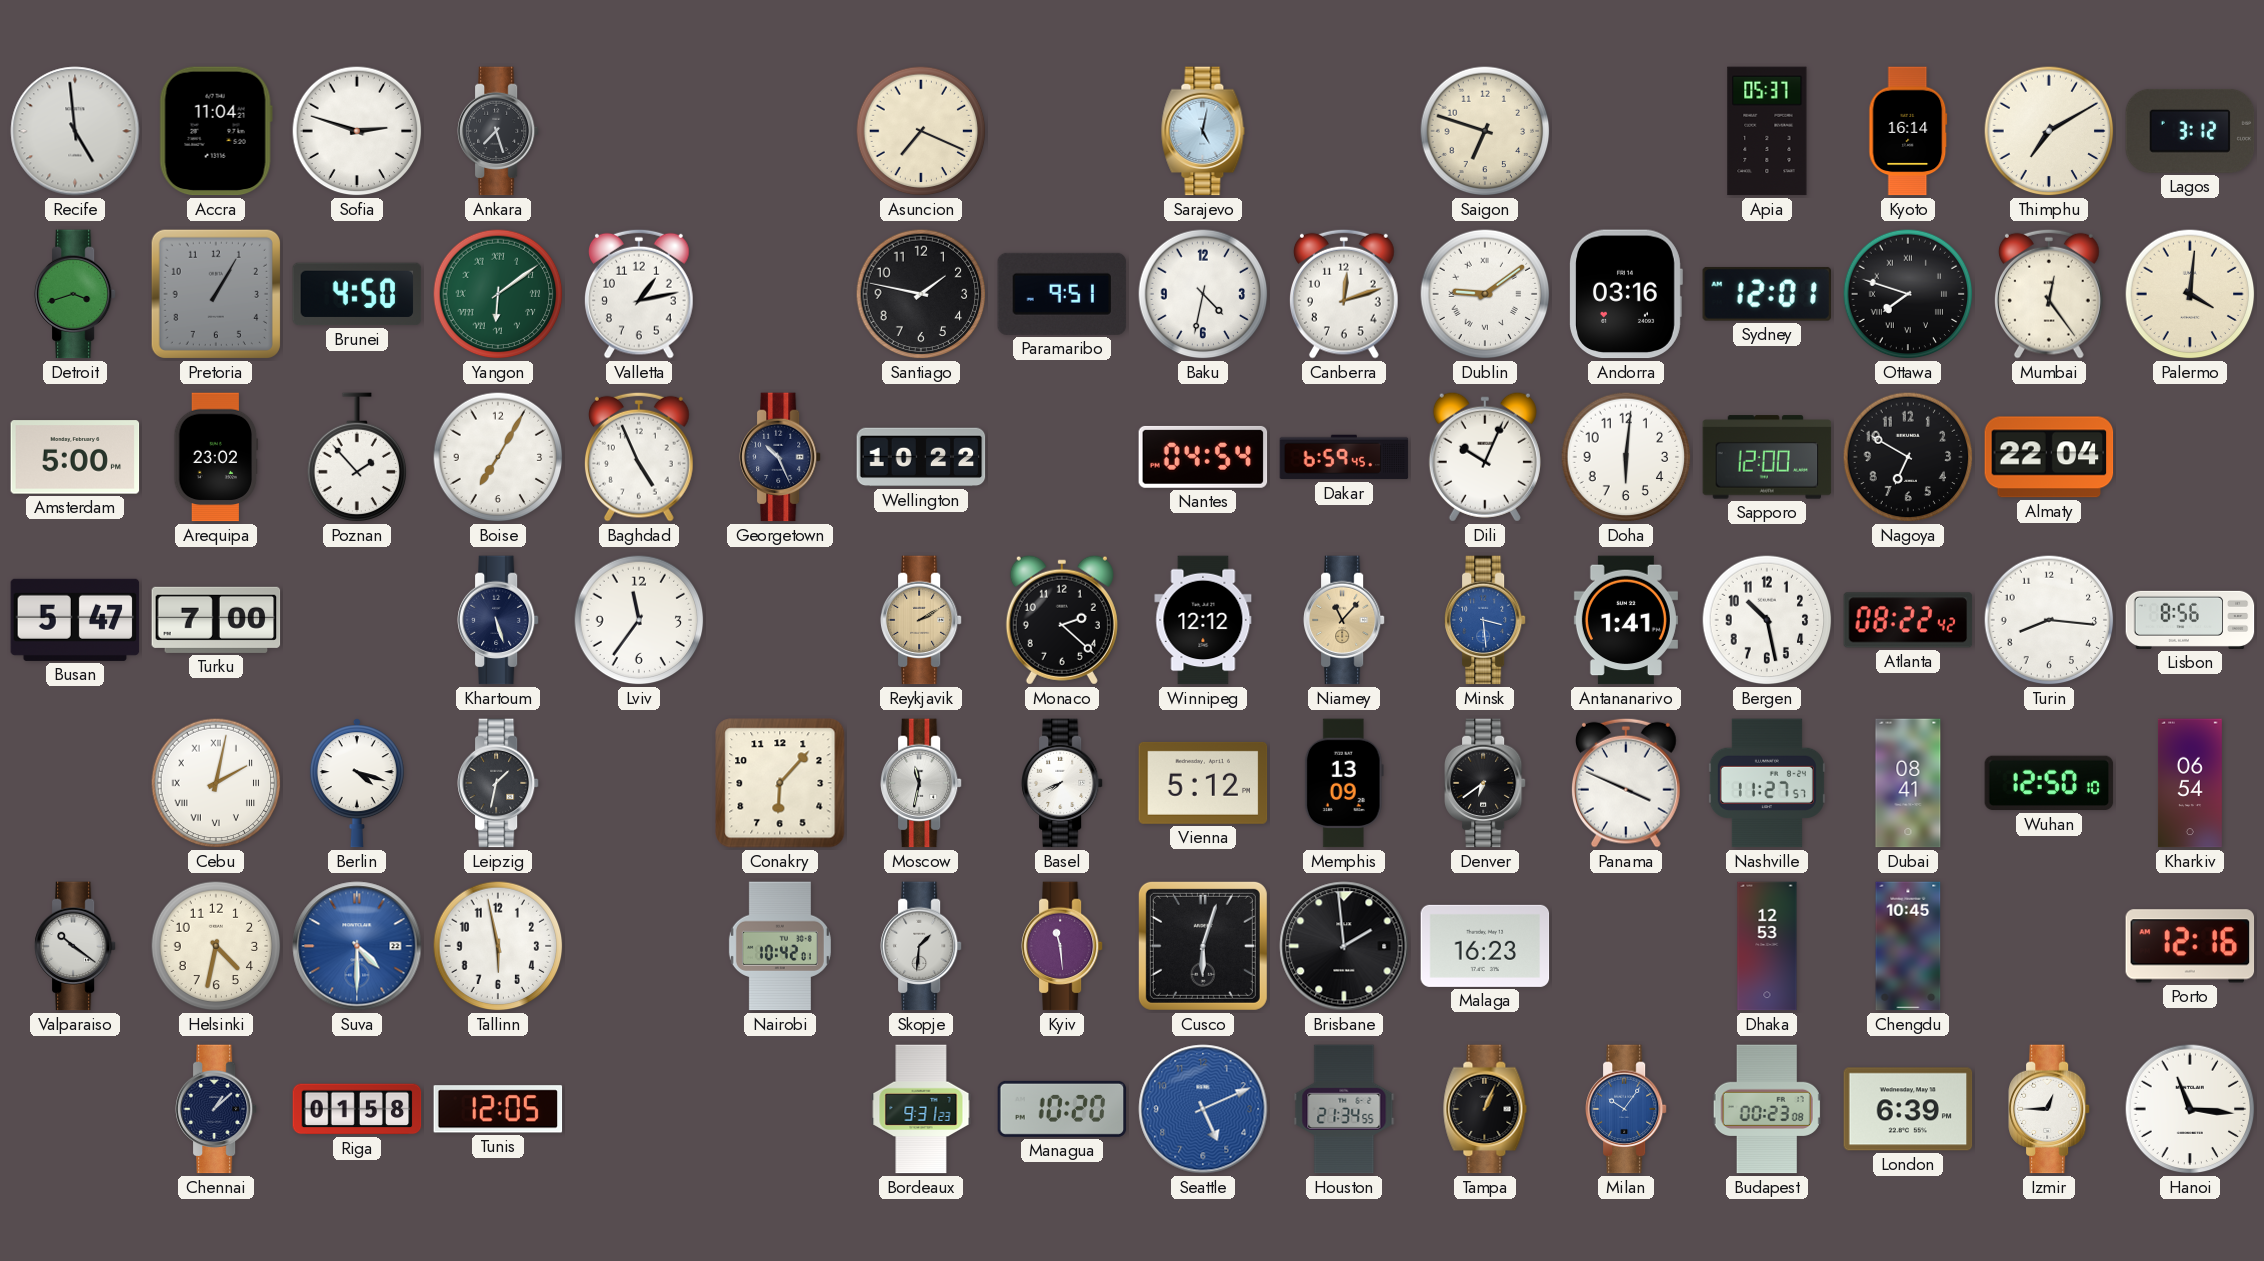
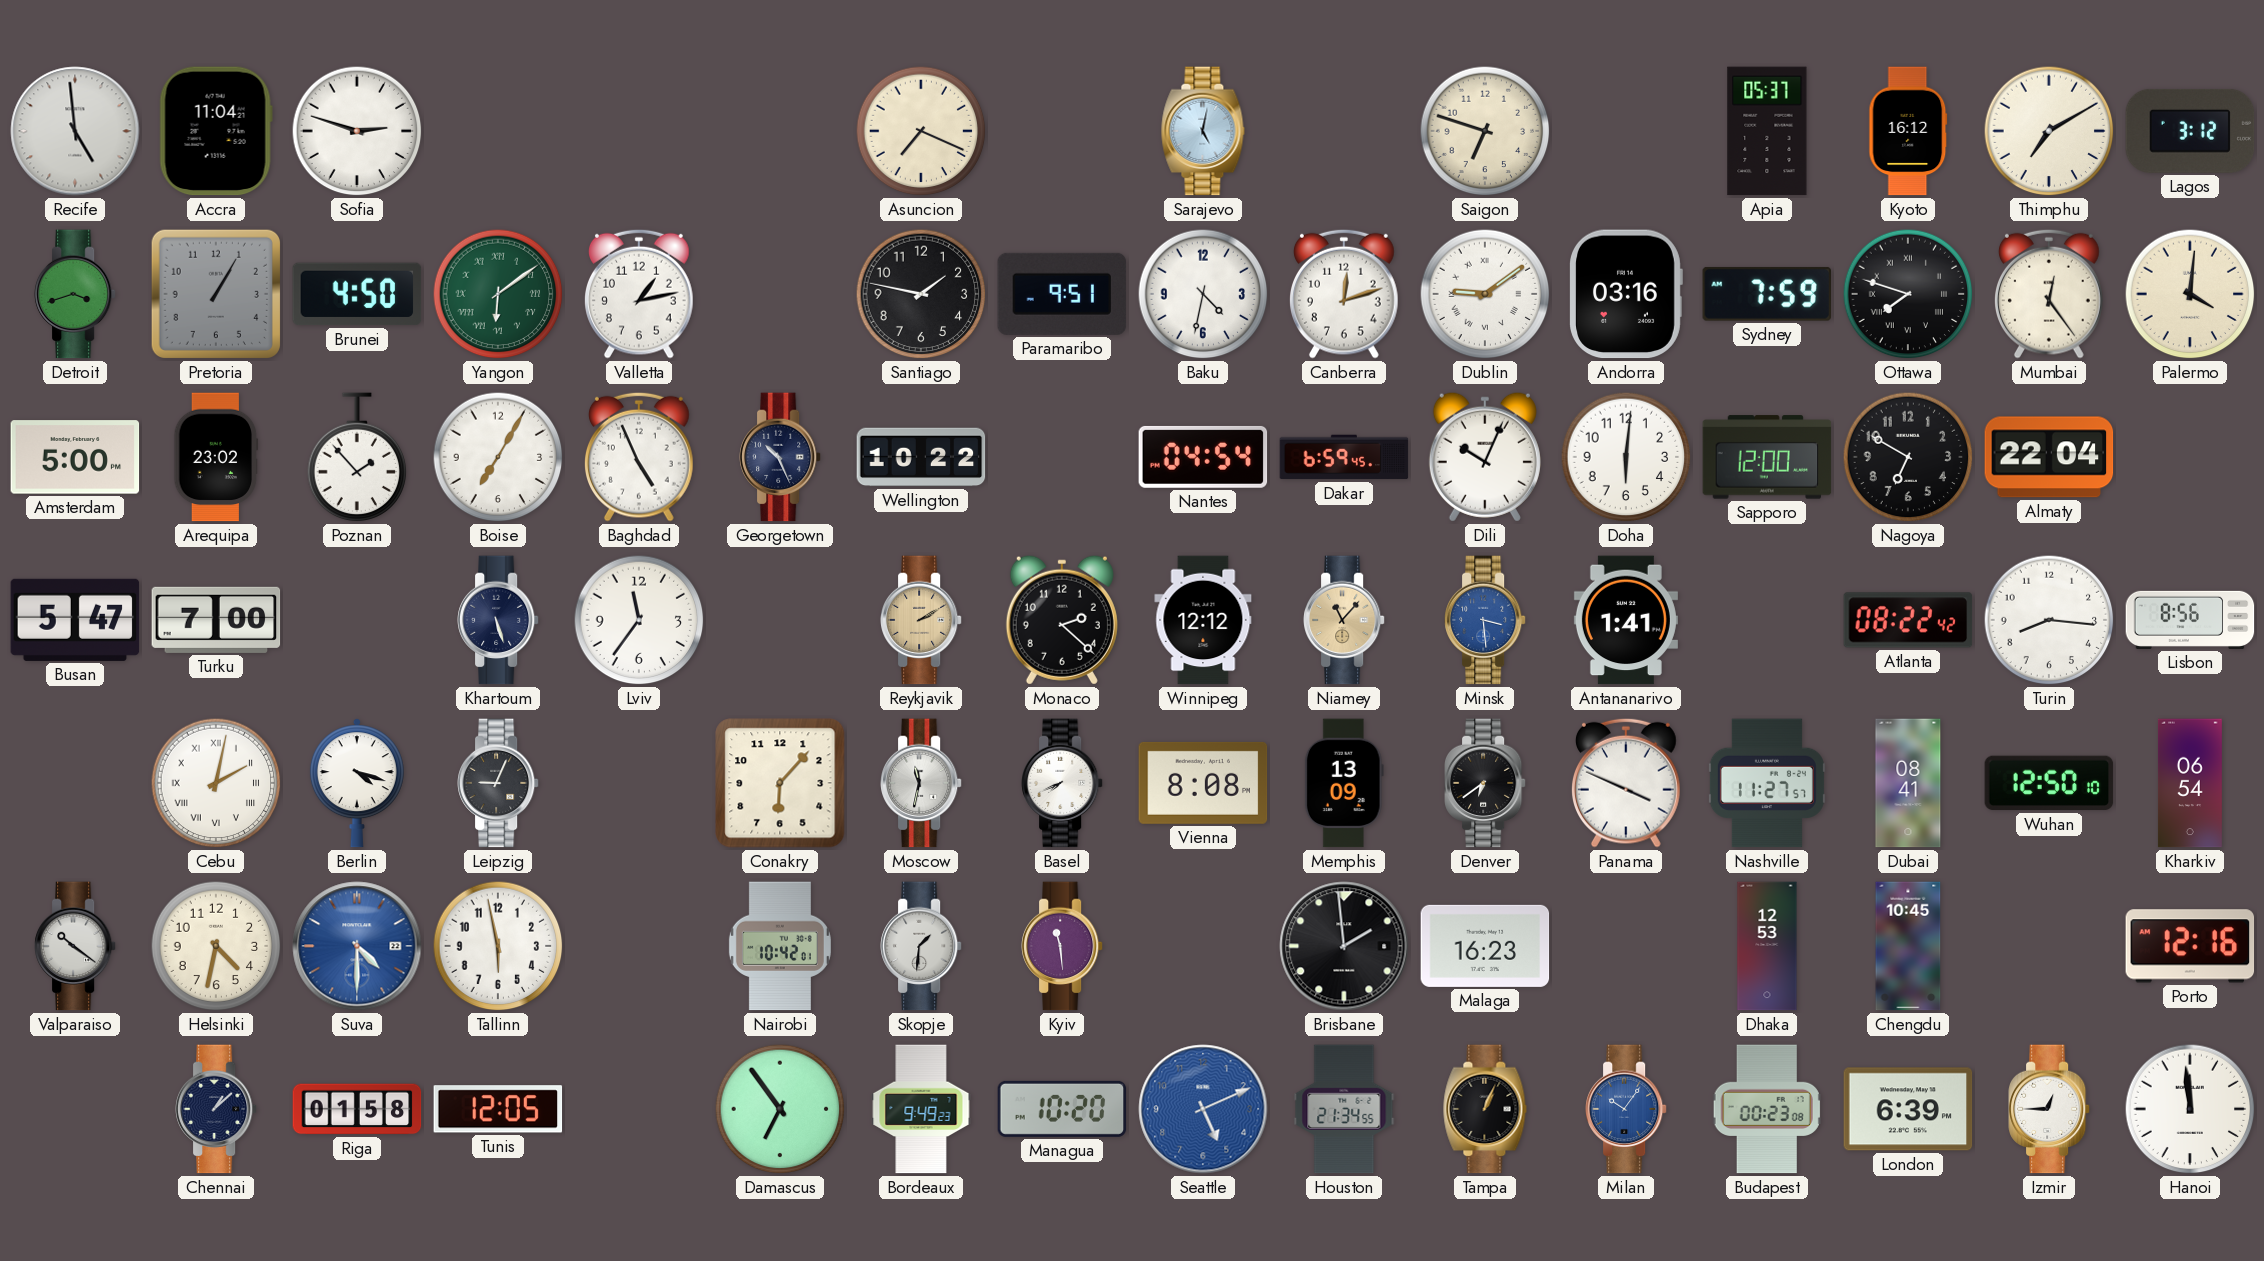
Ankara: 7:27 -> none
Kyoto: 16:14 -> 16:12
Sydney: 12:01 -> 7:59
Bergen: 10:28 -> none
Leipzig: 1:32 -> 9:04
Vienna: 5:12 -> 8:08
Cusco: 6:03 -> none
Damascus: none -> 6:54
Bordeaux: 9:31 -> 9:49
Hanoi: 11:16 -> 11:59
